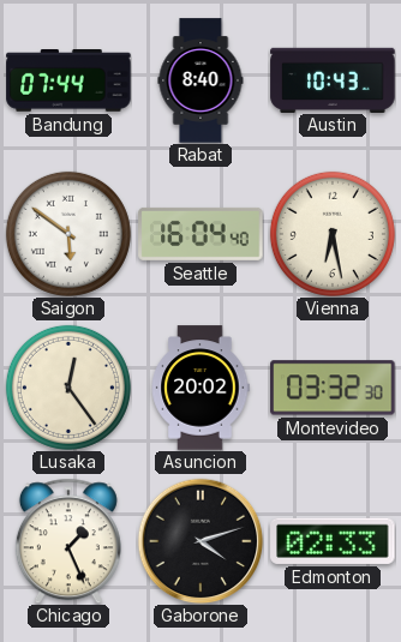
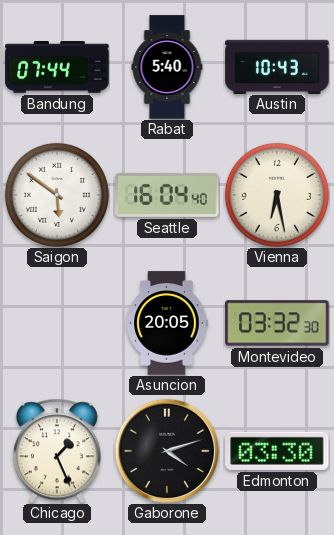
Rabat: 8:40 -> 5:40
Lusaka: 12:24 -> none
Asuncion: 20:02 -> 20:05
Edmonton: 02:33 -> 03:30
